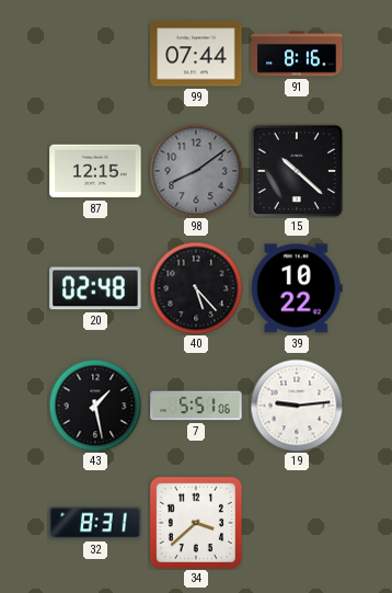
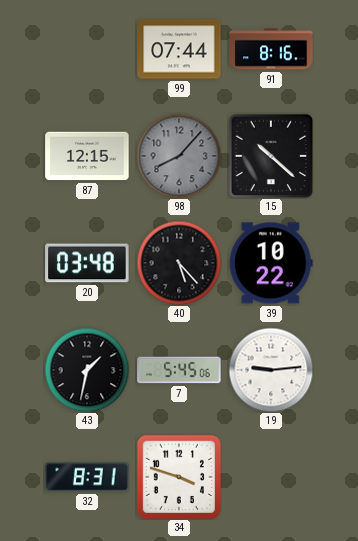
98: 8:09 -> 8:07
20: 02:48 -> 03:48
43: 1:28 -> 1:32
7: 5:51 -> 5:45
34: 3:38 -> 3:48
